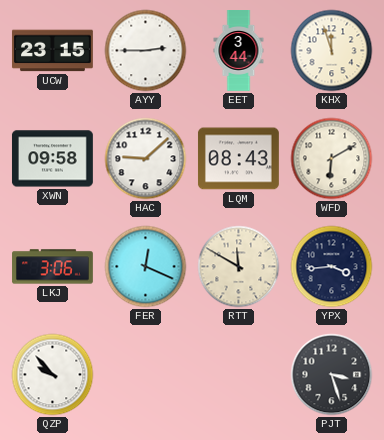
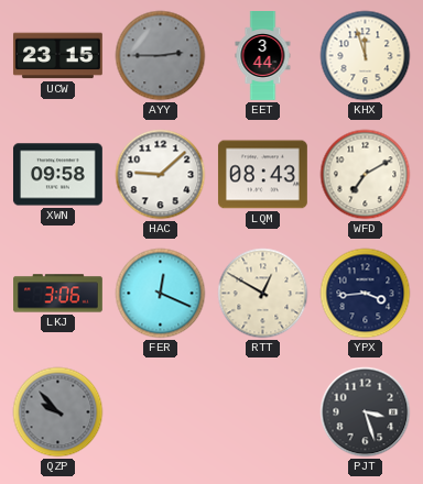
AYY dial: white -> grey
WFD: 6:10 -> 7:10
RTT: 11:50 -> 12:50
QZP dial: white -> grey
